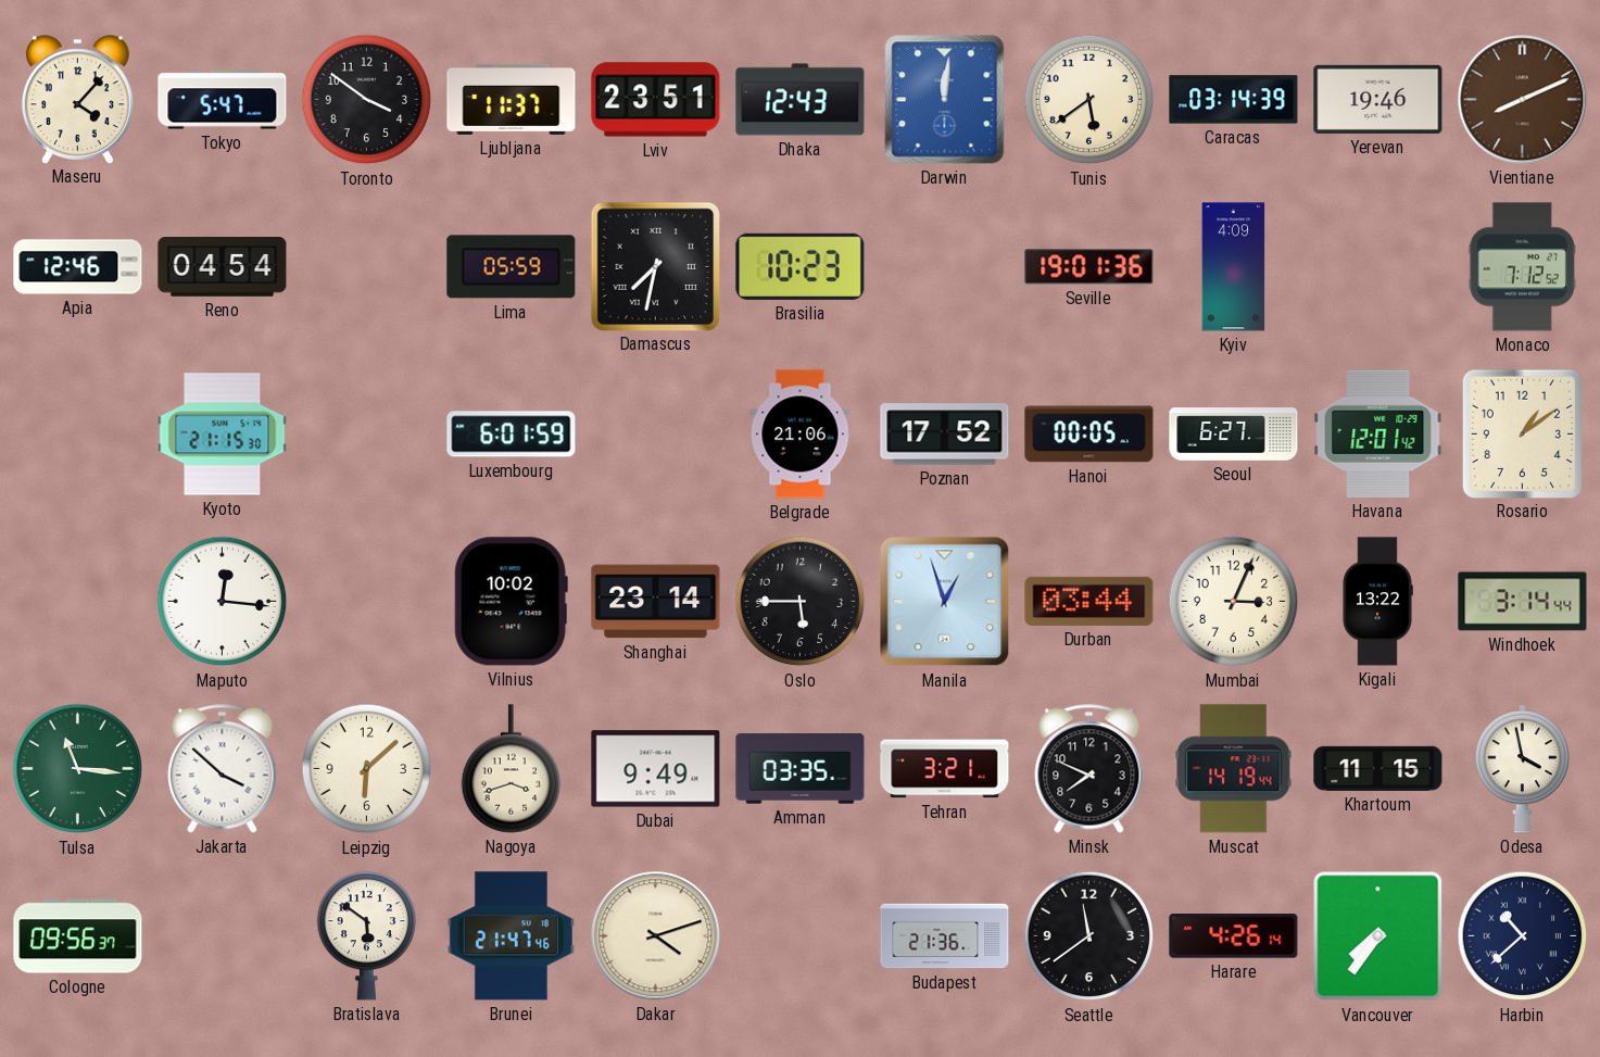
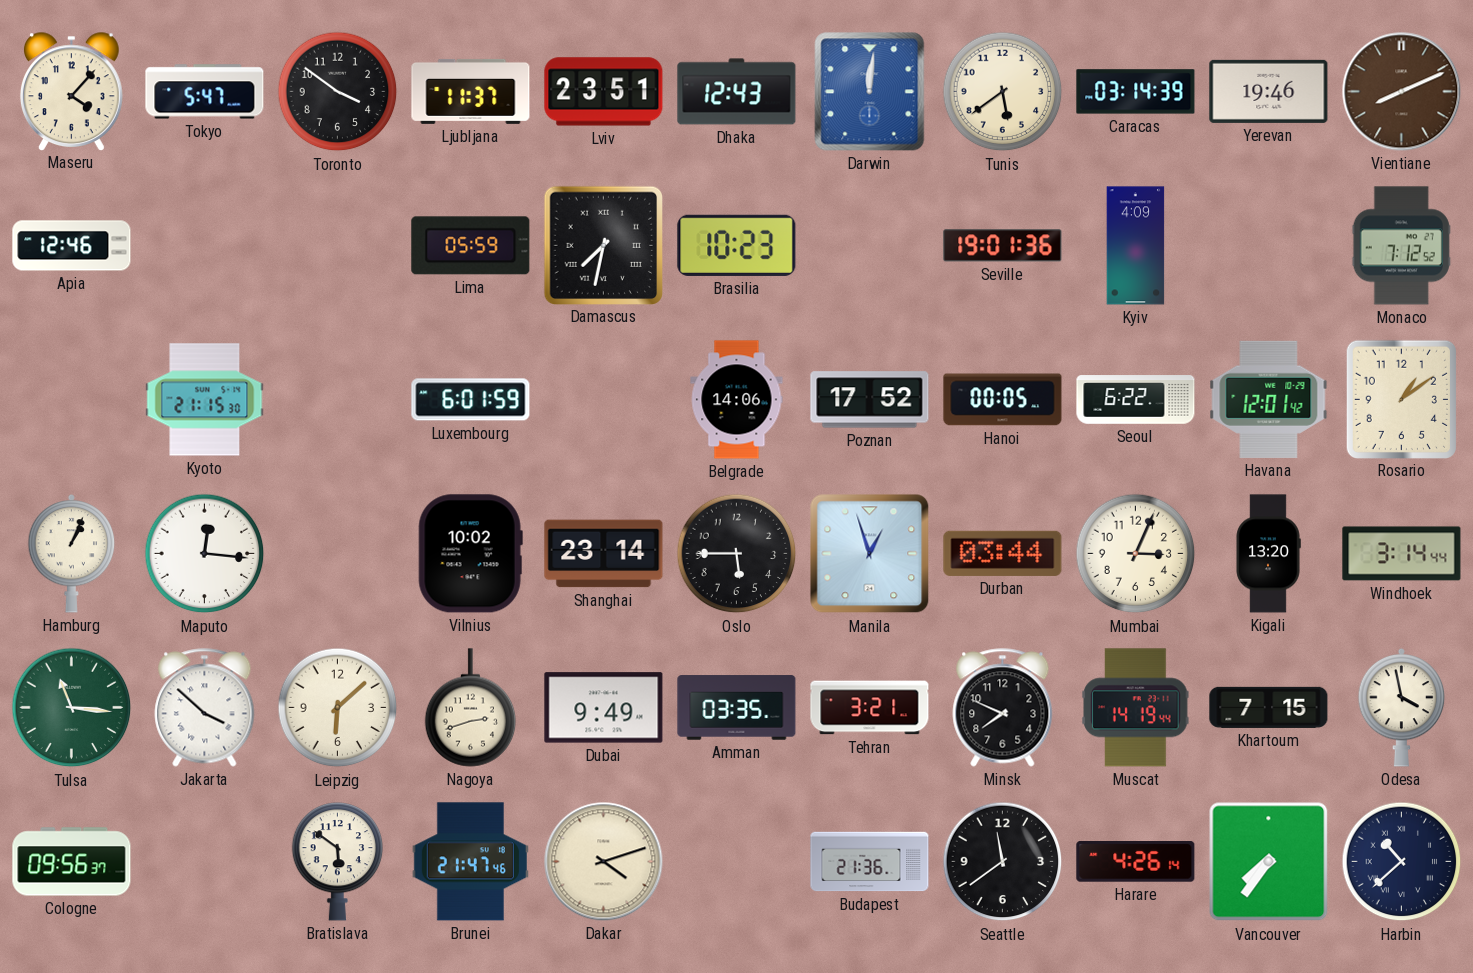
Reno: 04:54 -> none
Belgrade: 21:06 -> 14:06
Seoul: 6:27 -> 6:22
Hamburg: none -> 1:04
Kigali: 13:22 -> 13:20
Nagoya: 3:42 -> 2:42
Khartoum: 11:15 -> 7:15
